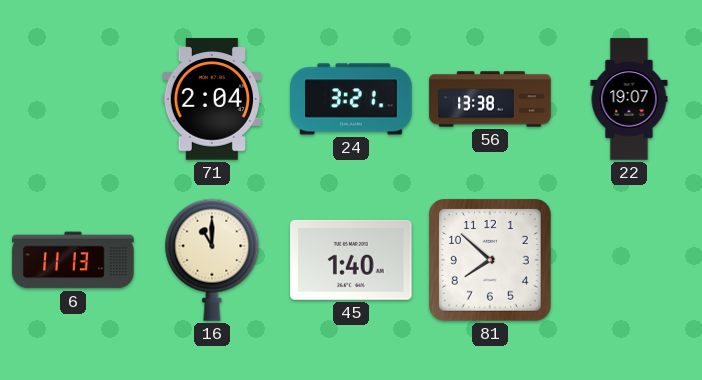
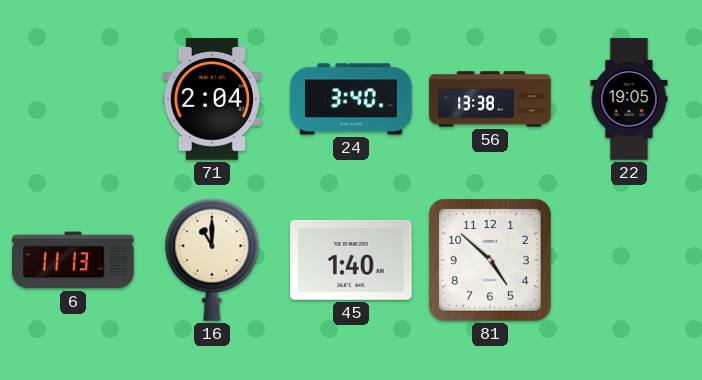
24: 3:21 -> 3:40
22: 19:07 -> 19:05
81: 7:52 -> 4:52
